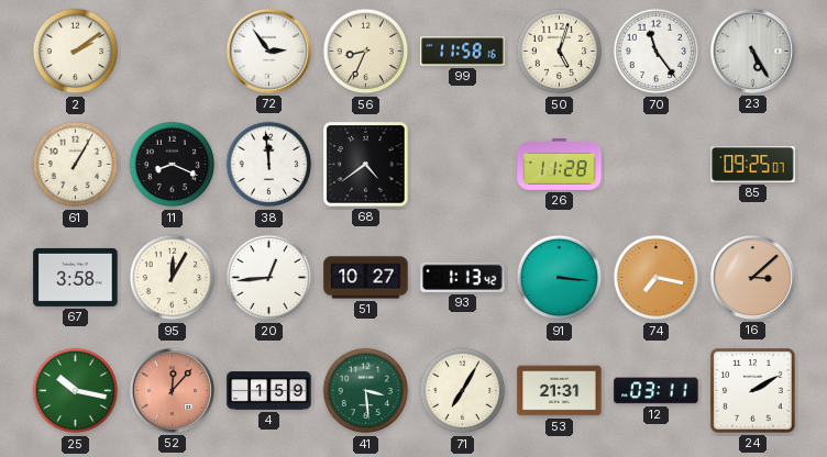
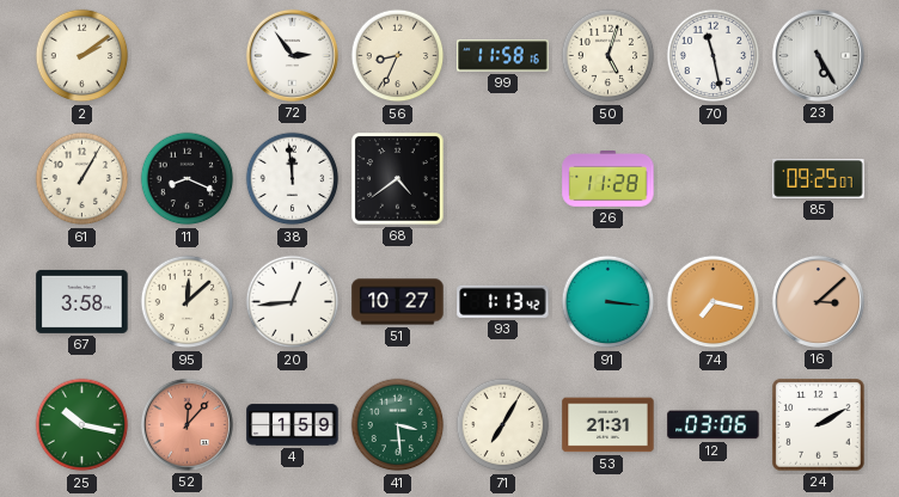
70: 11:24 -> 11:28
95: 12:05 -> 12:08
12: 03:11 -> 03:06
